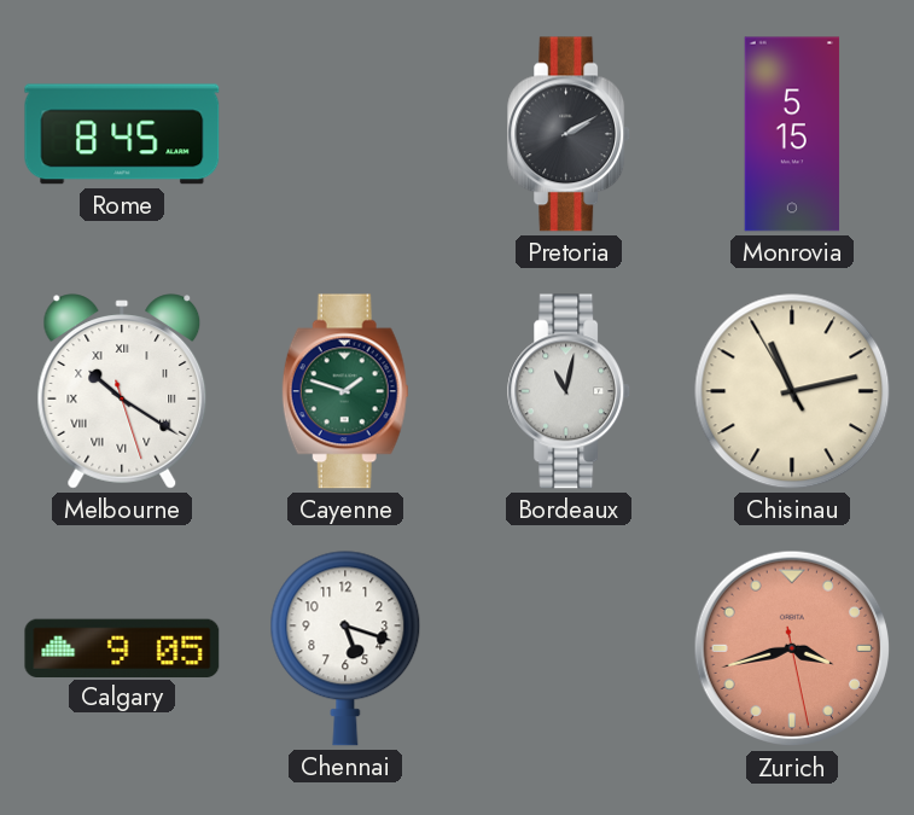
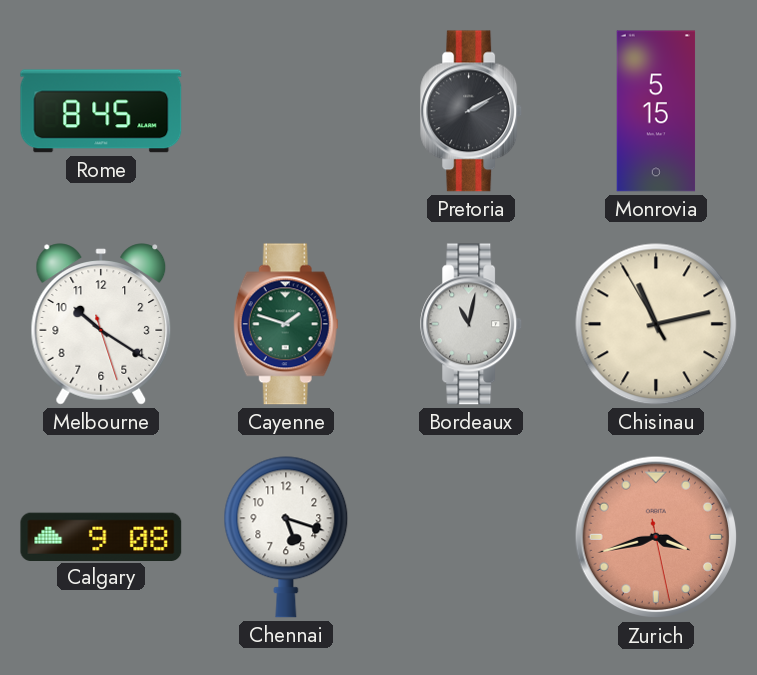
Melbourne numerals: Roman -> Arabic
Calgary: 9:05 -> 9:08
